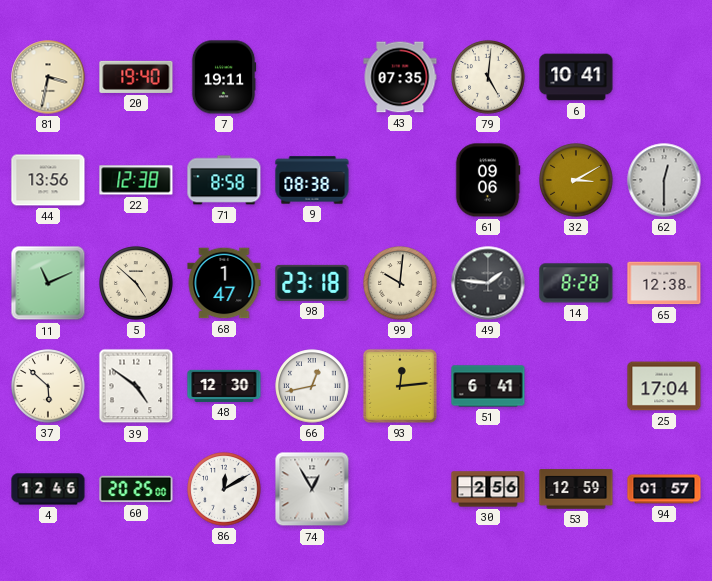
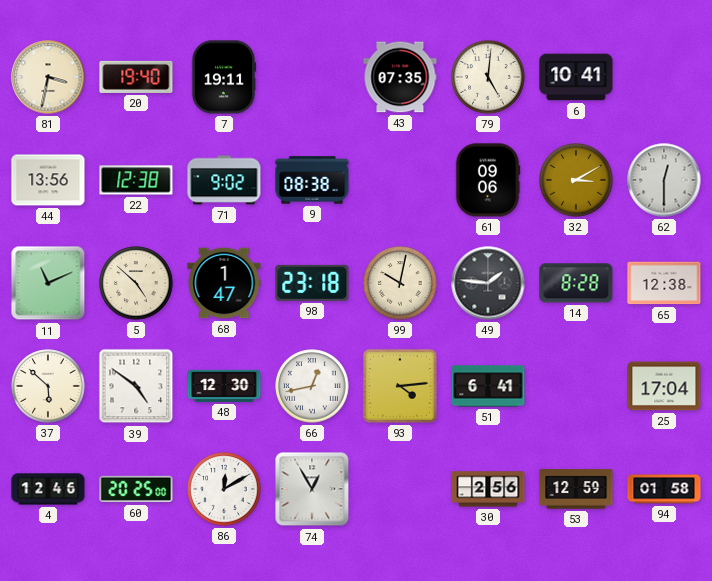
71: 8:58 -> 9:02
99: 10:01 -> 10:02
93: 12:14 -> 4:14
94: 01:57 -> 01:58
